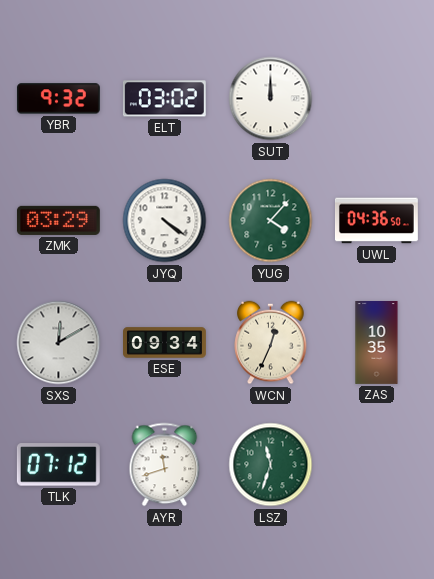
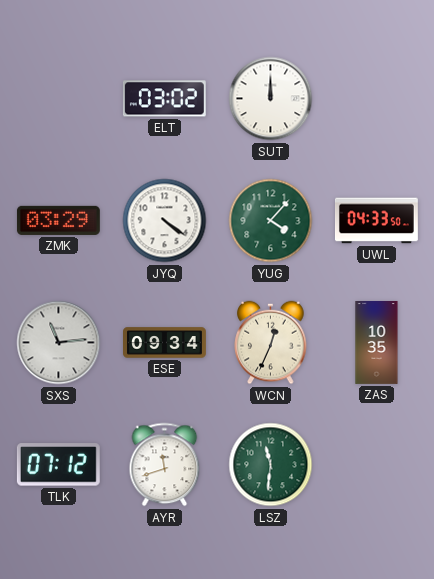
YBR: 9:32 -> none
UWL: 04:36 -> 04:33
SXS: 12:10 -> 11:14
LSZ: 11:33 -> 11:31
